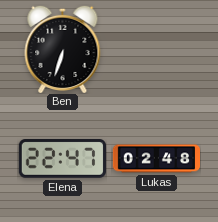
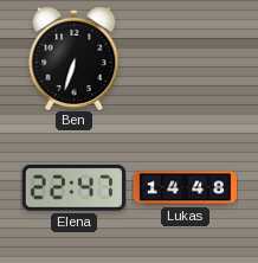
Lukas: 02:48 -> 14:48
